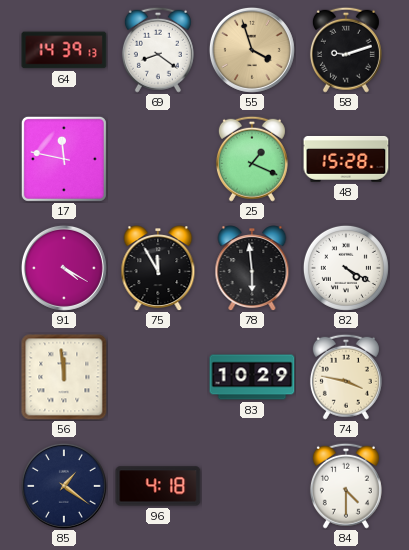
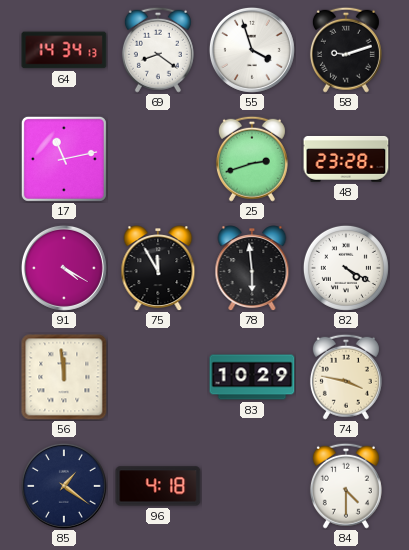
64: 14:39 -> 14:34
55 dial: champagne -> white
17: 11:47 -> 11:13
25: 1:19 -> 2:42
48: 15:28 -> 23:28
